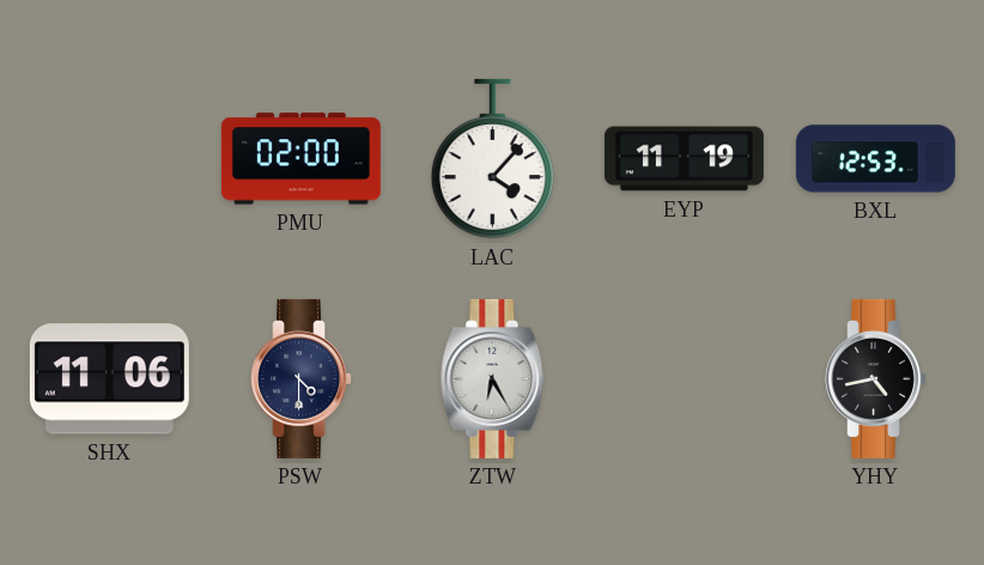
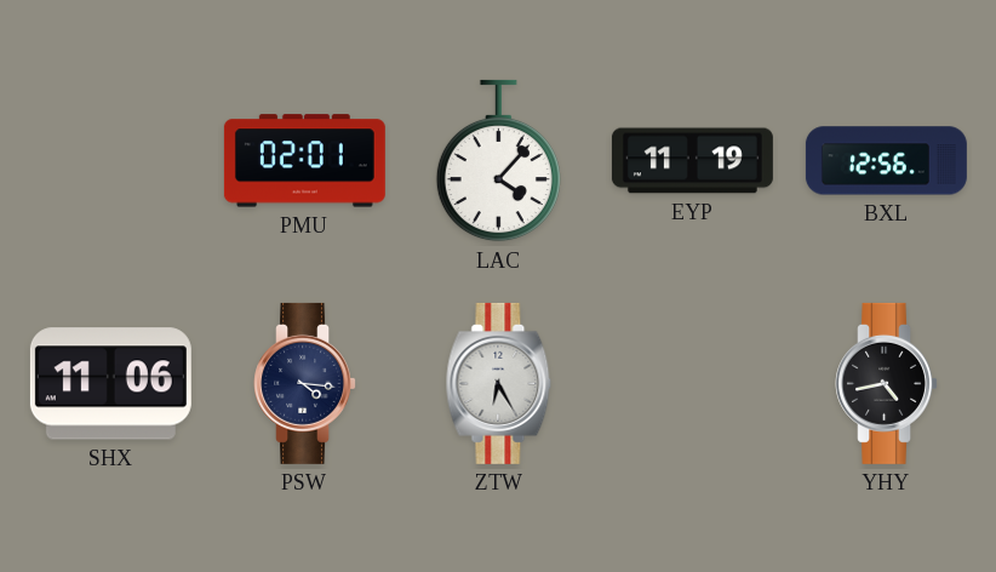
PMU: 02:00 -> 02:01
BXL: 12:53 -> 12:56
PSW: 4:30 -> 4:16
